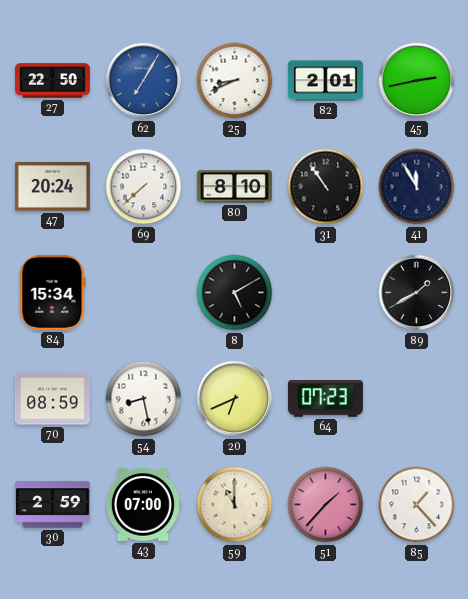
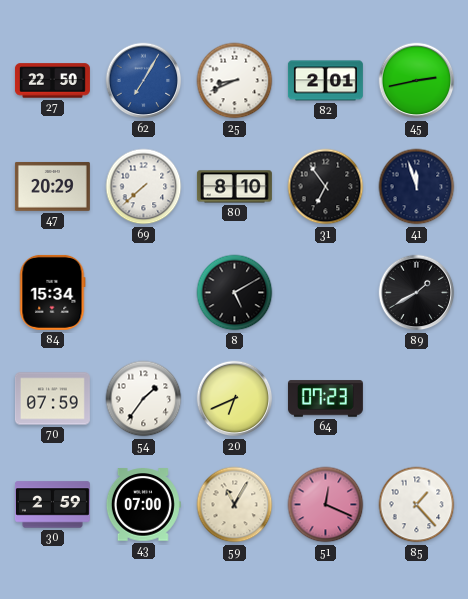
47: 20:24 -> 20:29
31: 10:54 -> 6:54
41: 11:55 -> 11:57
70: 08:59 -> 07:59
54: 8:28 -> 1:36
59: 11:00 -> 11:05
51: 1:37 -> 12:19
